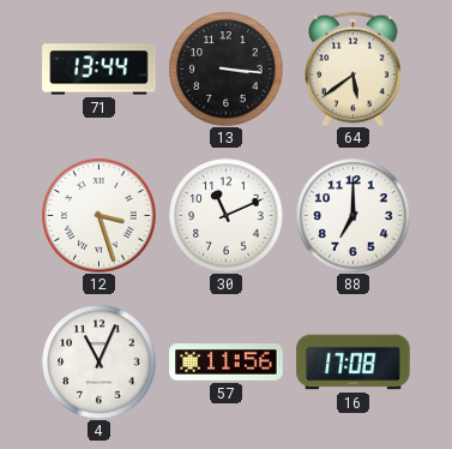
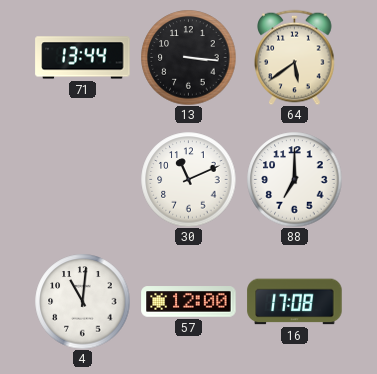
12: 3:27 -> none
4: 11:04 -> 11:01
57: 11:56 -> 12:00
